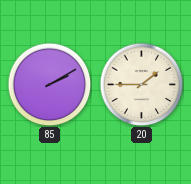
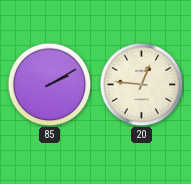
20: 1:45 -> 12:46
